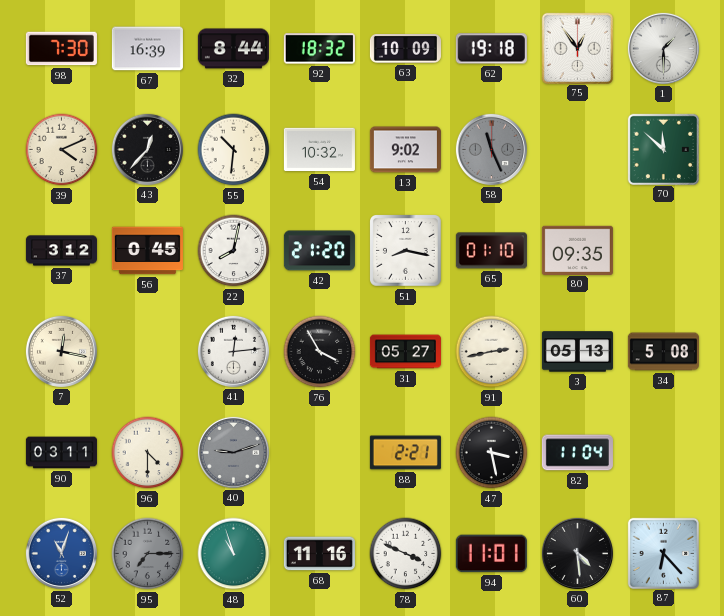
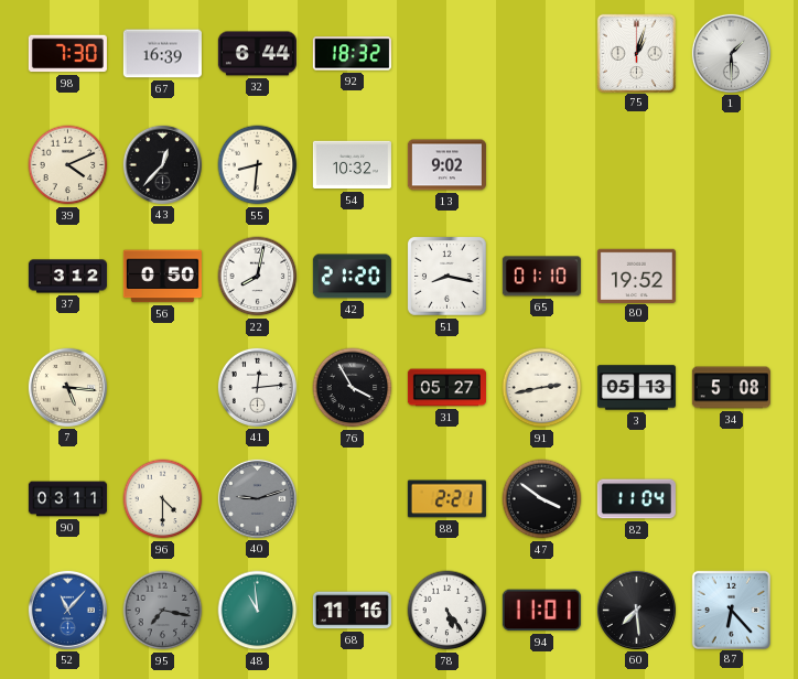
32: 8:44 -> 6:44
63: 10:09 -> none
62: 19:18 -> none
75: 12:54 -> 1:03
55: 10:31 -> 8:31
58: 11:26 -> none
70: 11:52 -> none
56: 0:45 -> 0:50
80: 09:35 -> 19:52
7: 12:17 -> 5:16
47: 3:28 -> 3:51
52: 11:03 -> 11:07
95: 7:15 -> 7:17
48: 10:57 -> 10:59
78: 3:49 -> 5:24
60: 4:29 -> 7:29
